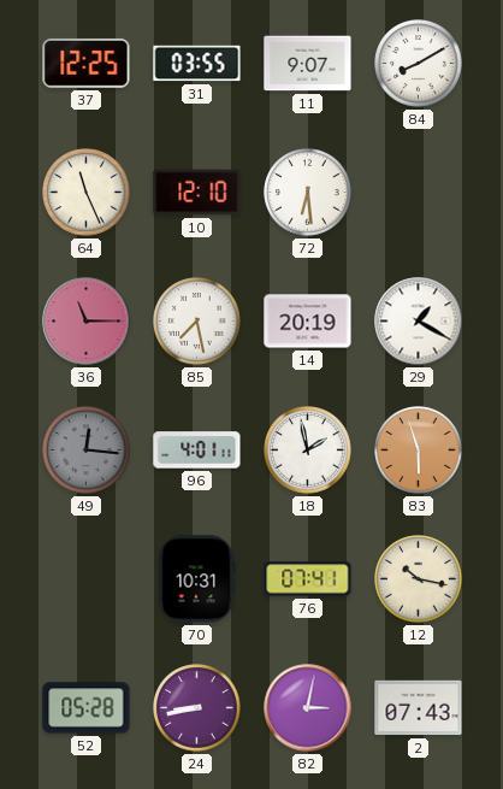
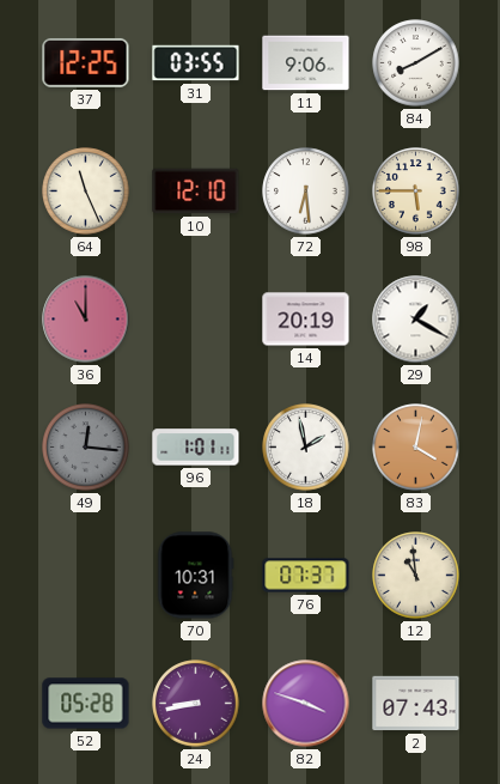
11: 9:07 -> 9:06
98: none -> 5:45
36: 11:15 -> 11:00
85: 7:28 -> none
96: 4:01 -> 1:01
83: 5:57 -> 4:02
76: 07:41 -> 07:37
12: 10:17 -> 10:59
82: 3:02 -> 3:48
